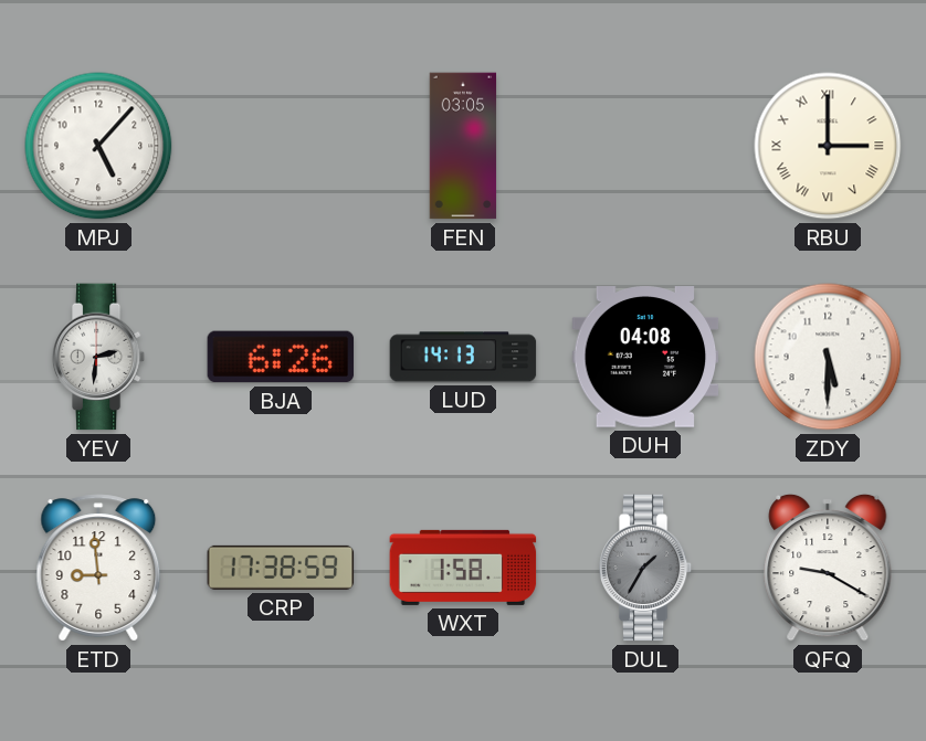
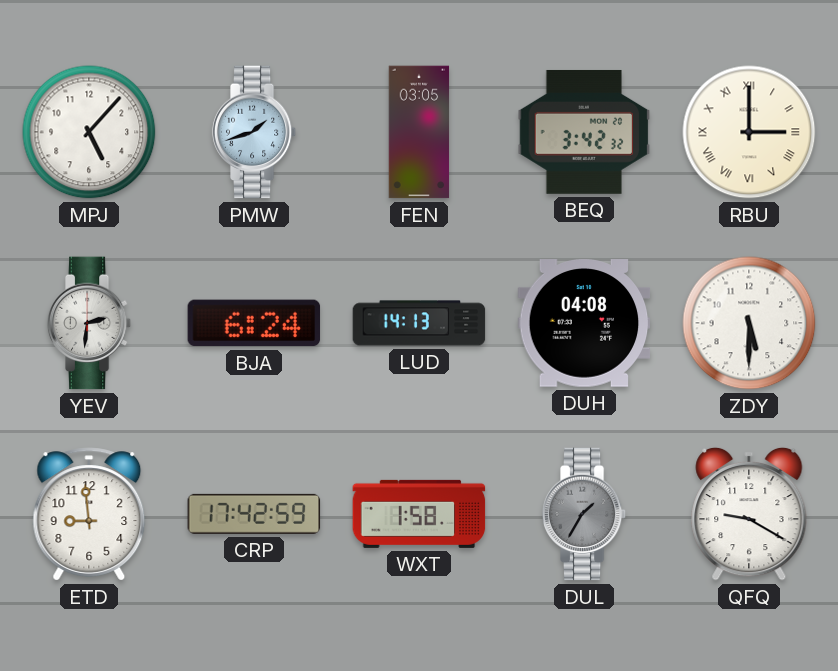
PMW: none -> 1:42
BEQ: none -> 3:42
BJA: 6:26 -> 6:24
CRP: 17:38 -> 17:42
